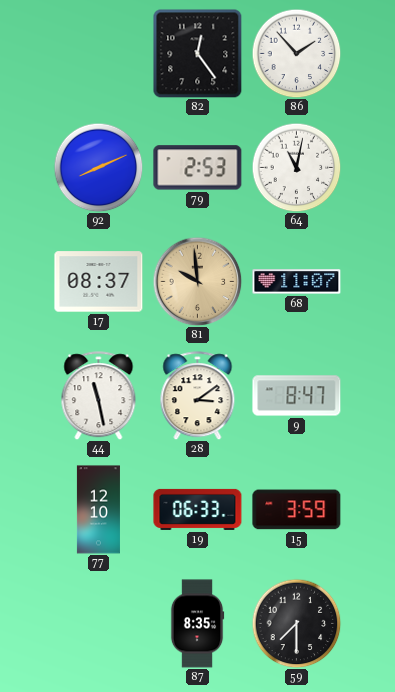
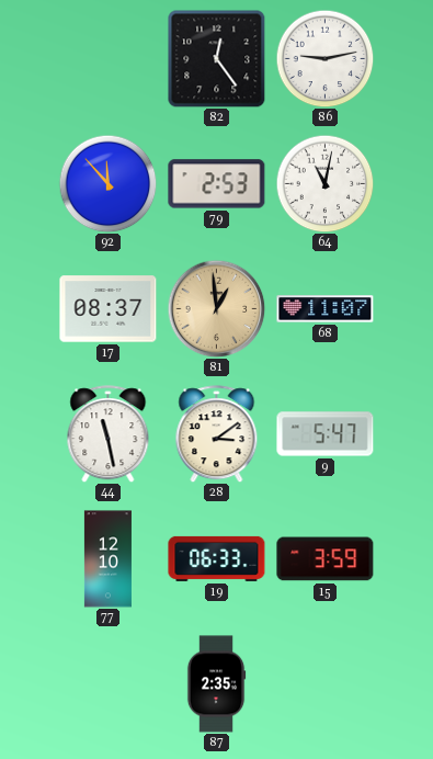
86: 1:53 -> 9:13
92: 8:11 -> 11:53
81: 9:59 -> 12:59
9: 8:47 -> 5:47
87: 8:35 -> 2:35
59: 7:30 -> none
